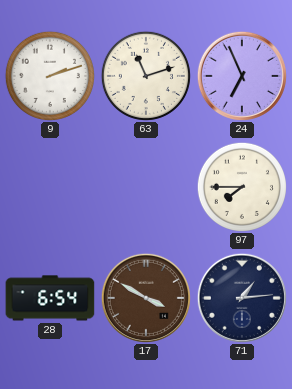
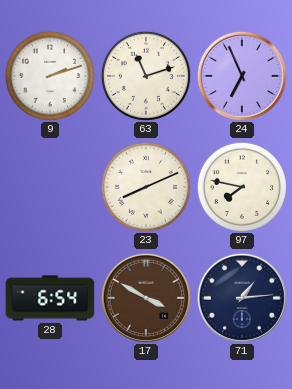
23: none -> 8:11
97: 7:45 -> 7:47
